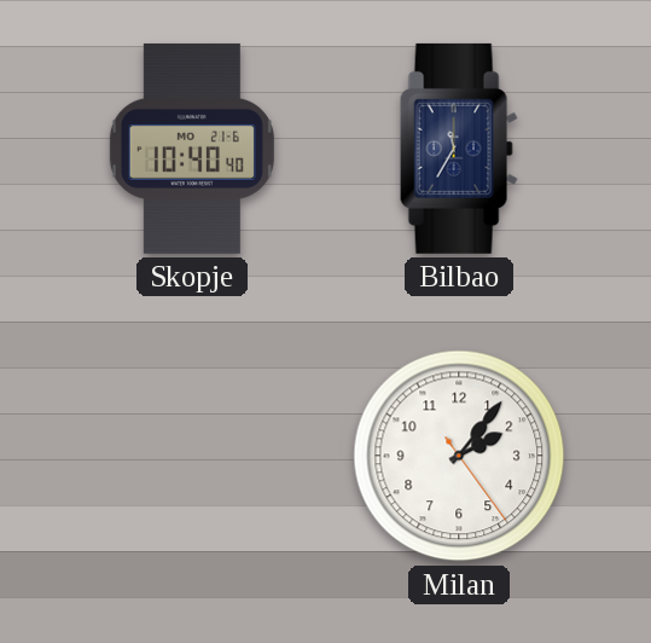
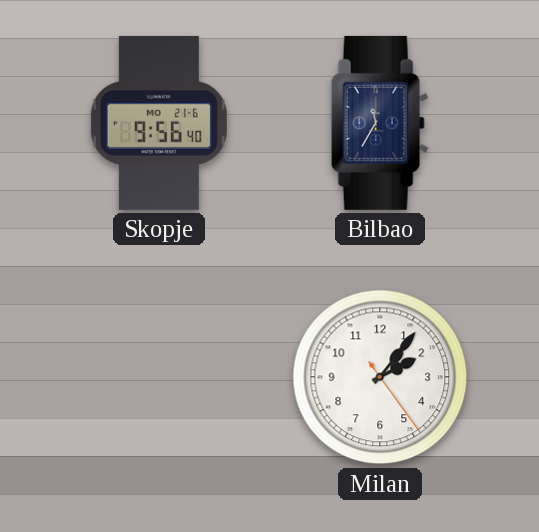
Skopje: 10:40 -> 9:56
